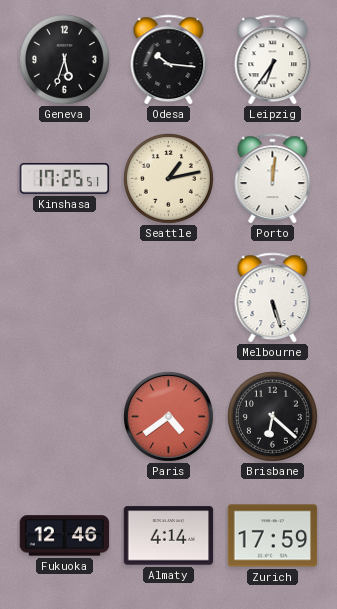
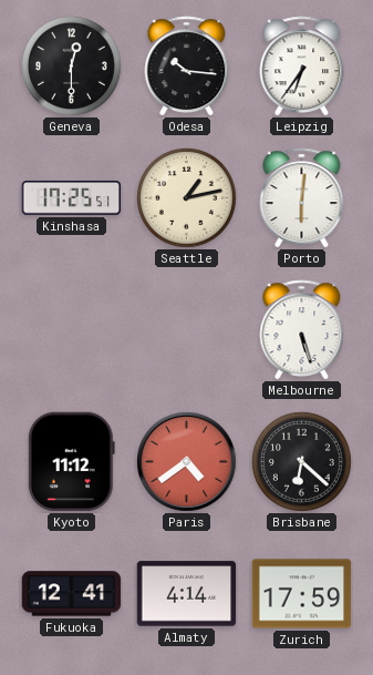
Geneva: 5:33 -> 12:30
Porto: 12:01 -> 6:01
Kyoto: none -> 11:12
Fukuoka: 12:46 -> 12:41
